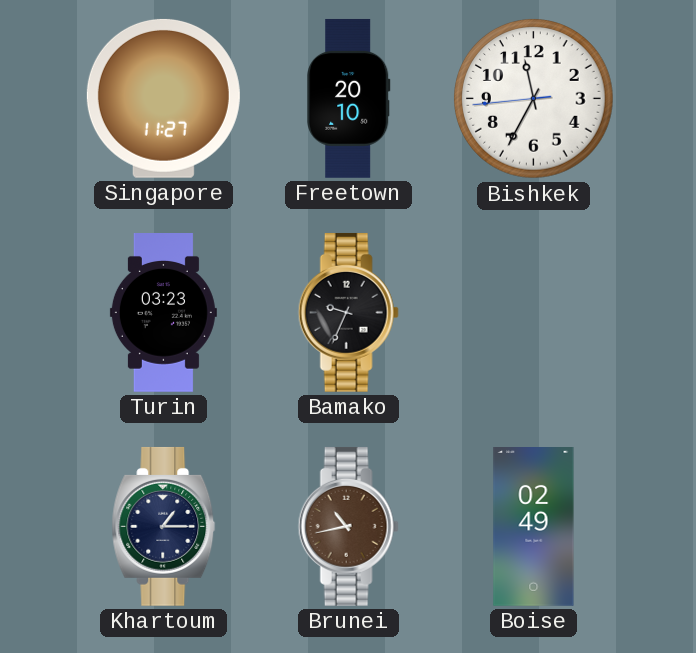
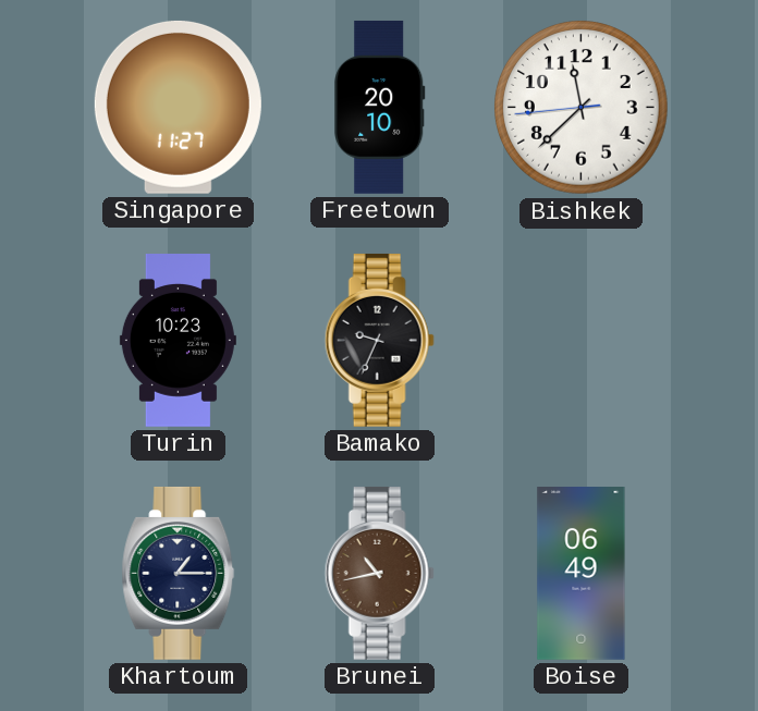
Bishkek: 11:34 -> 11:37
Turin: 03:23 -> 10:23
Boise: 02:49 -> 06:49
